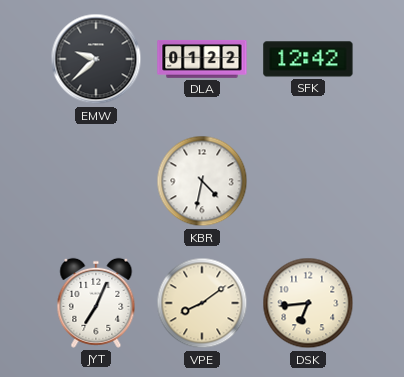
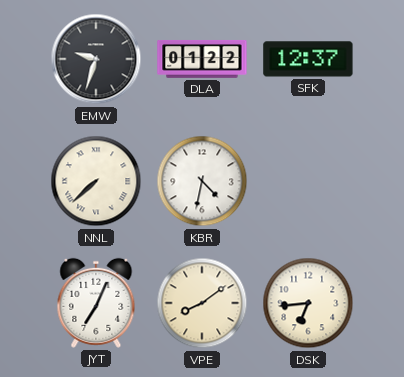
EMW: 9:38 -> 9:33
SFK: 12:42 -> 12:37
NNL: none -> 7:38
